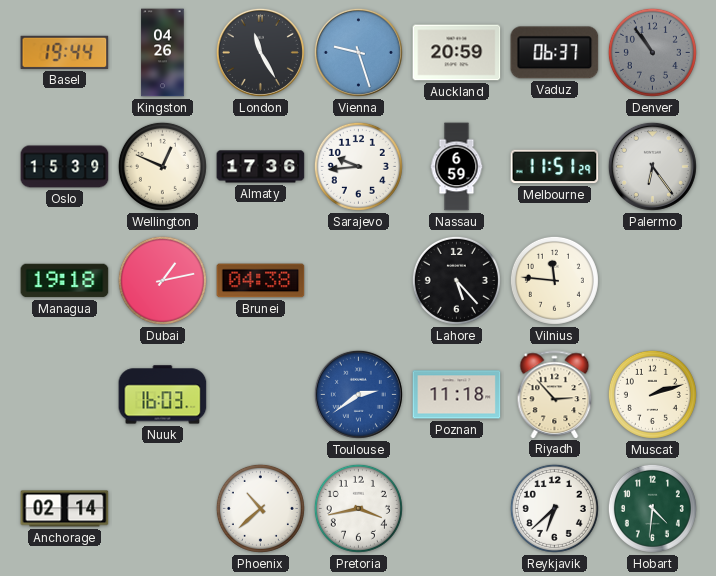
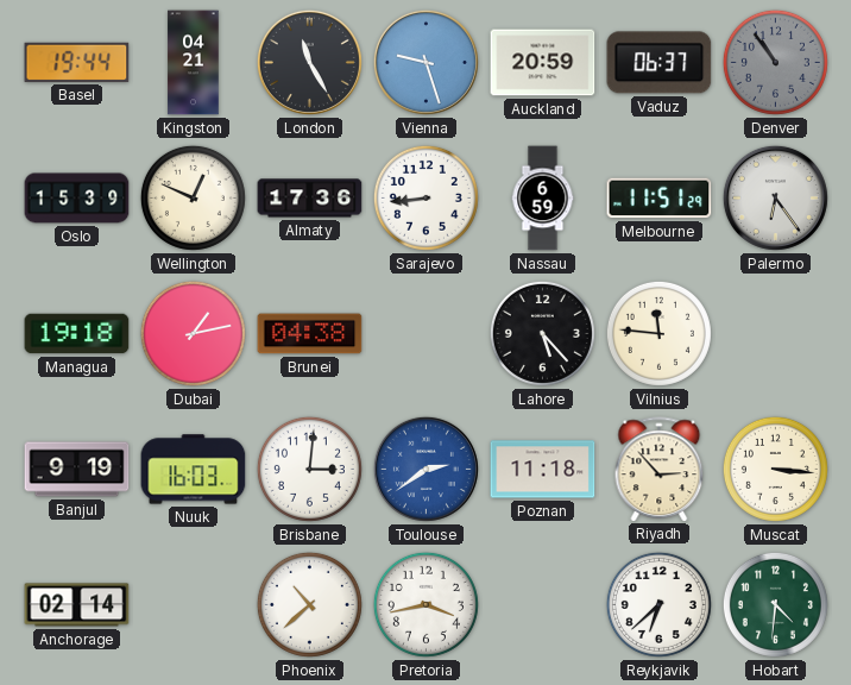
Kingston: 04:26 -> 04:21
Sarajevo: 9:44 -> 8:44
Banjul: none -> 9:19
Brisbane: none -> 3:01
Muscat: 2:12 -> 3:16
